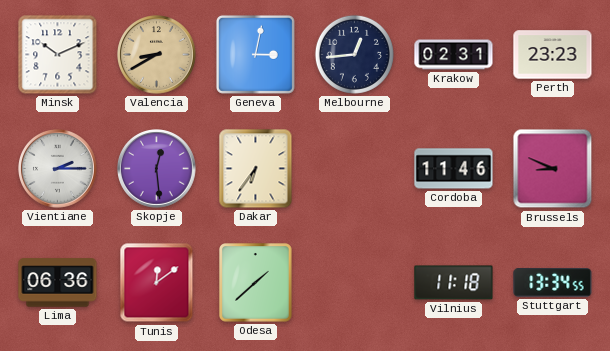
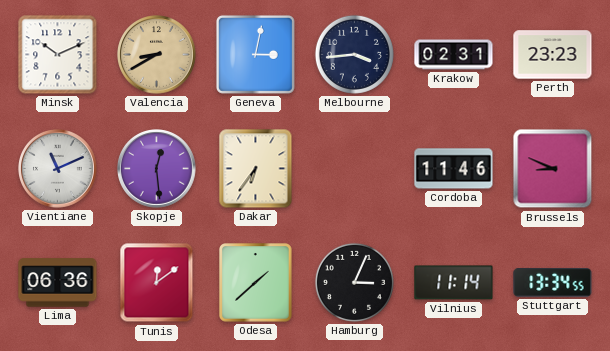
Melbourne: 12:44 -> 3:44
Vientiane: 2:15 -> 11:11
Hamburg: none -> 3:04
Vilnius: 11:18 -> 11:14
